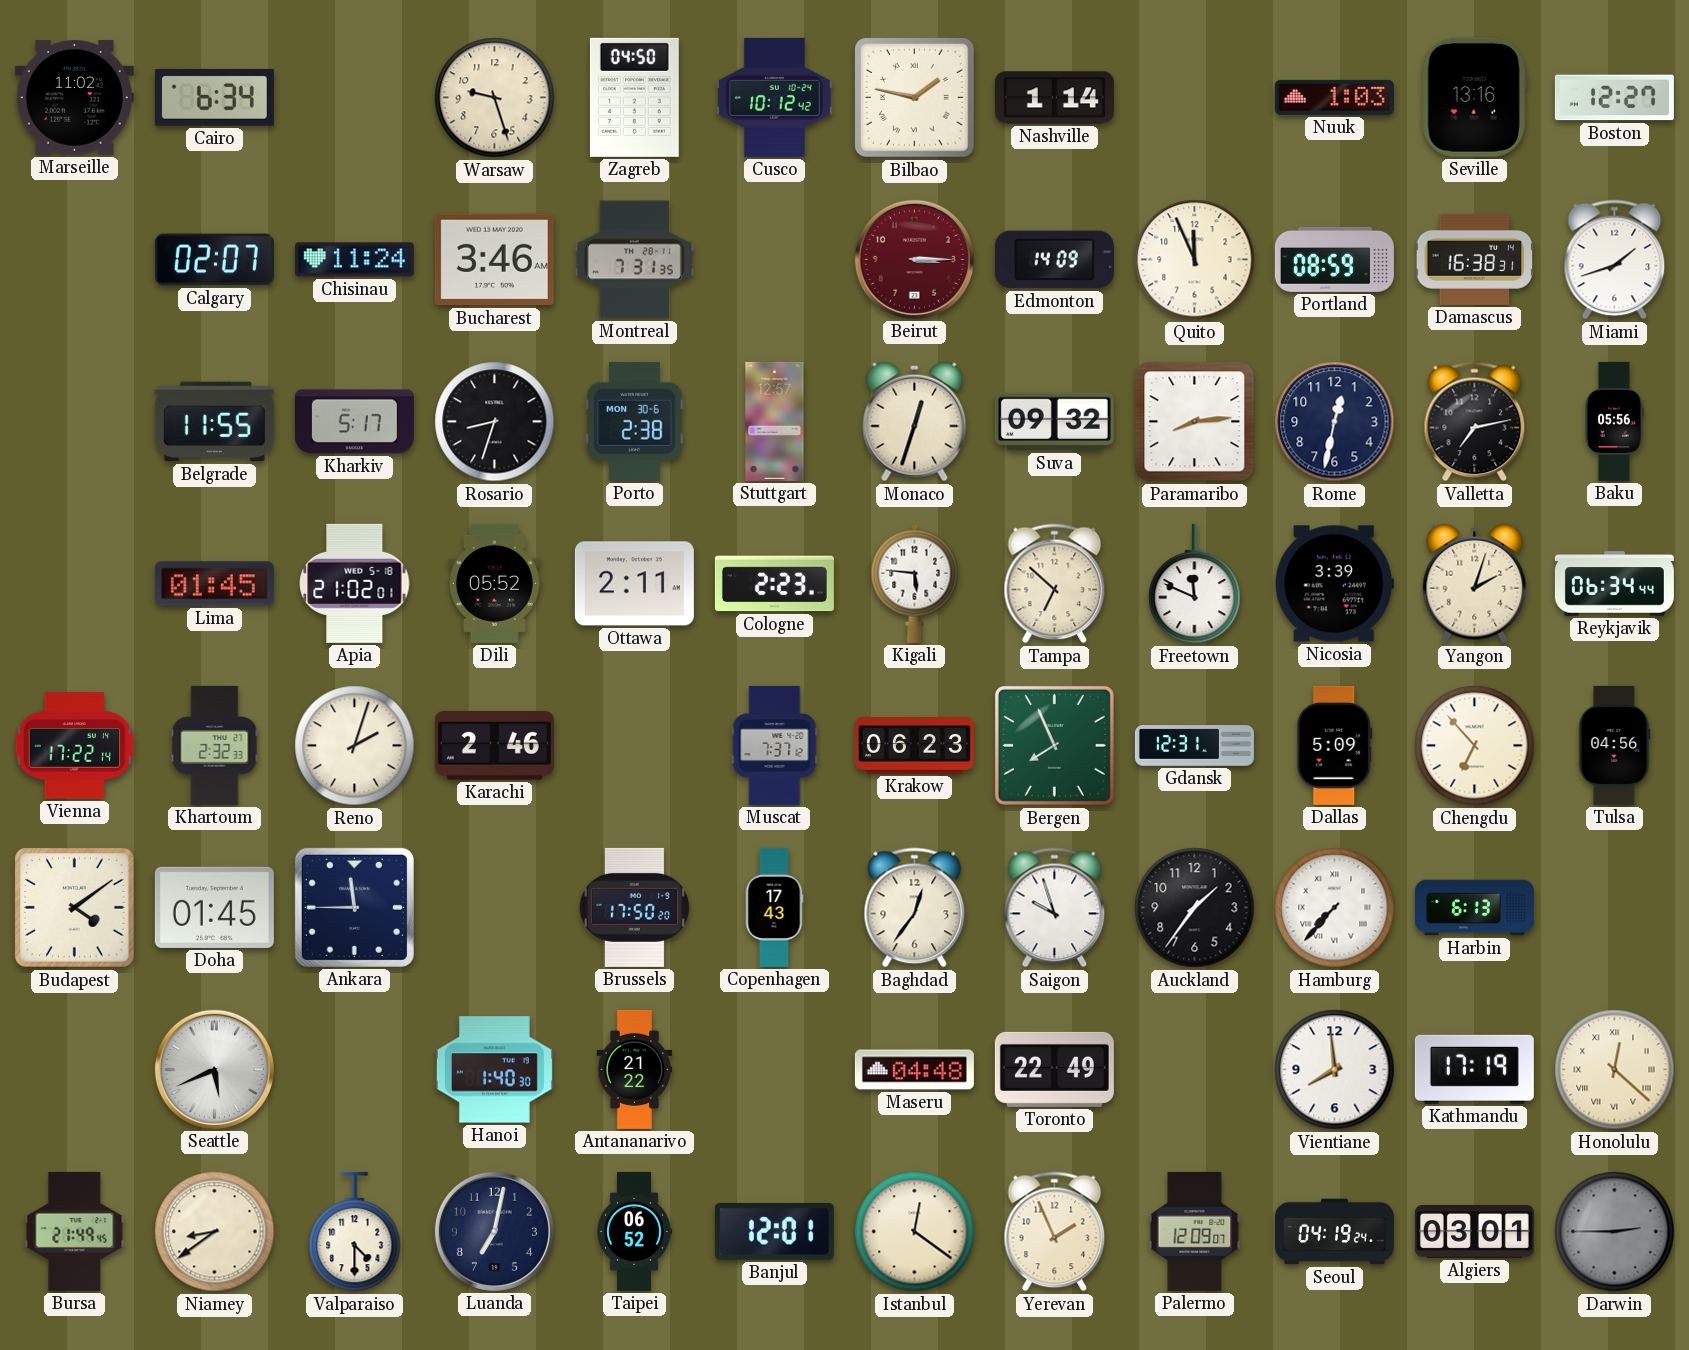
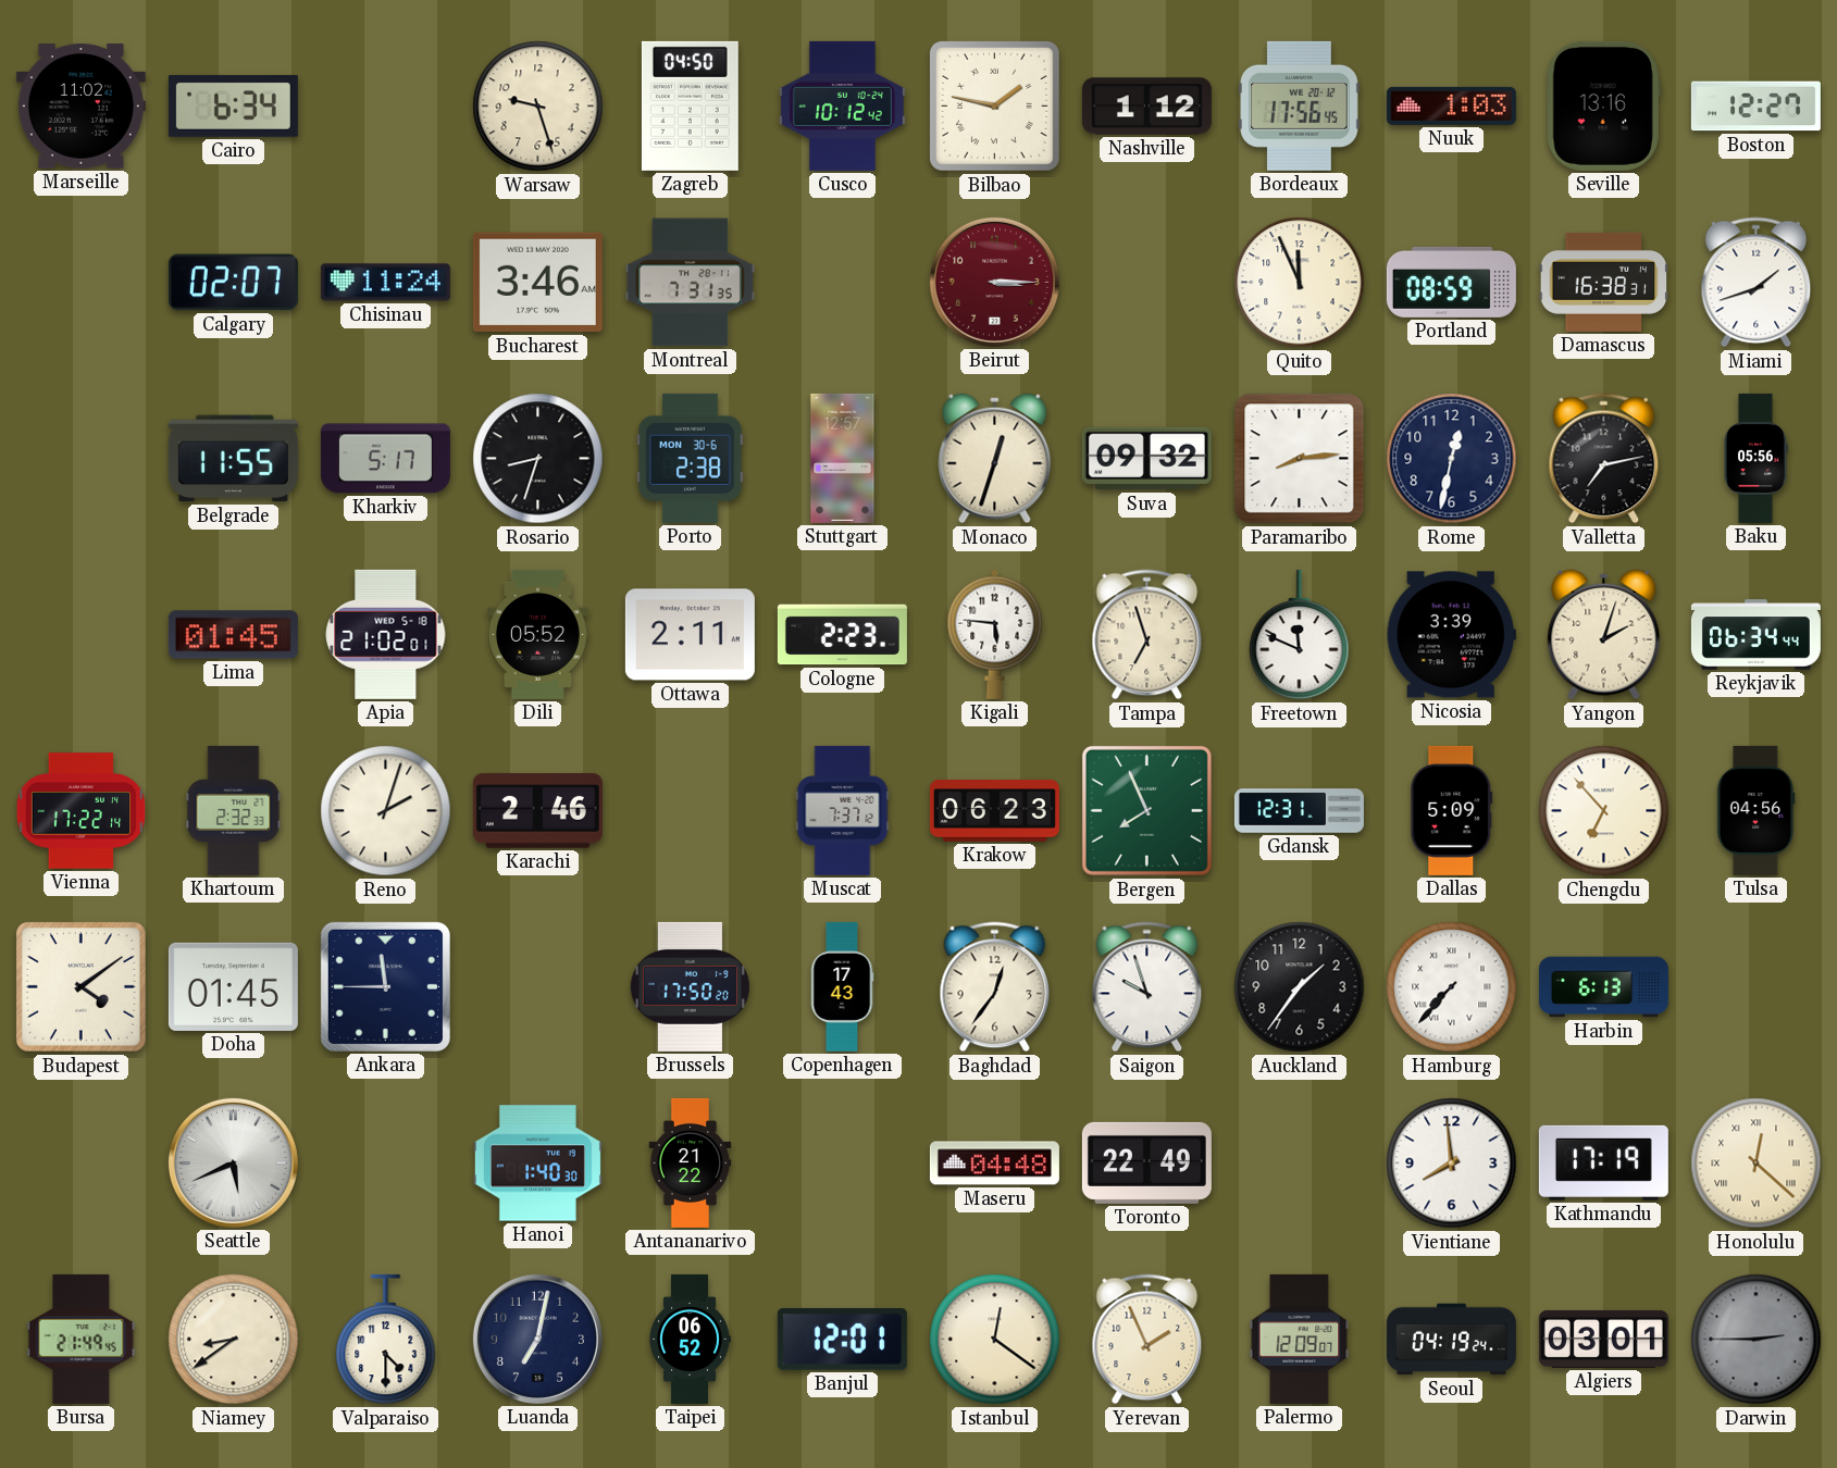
Nashville: 1:14 -> 1:12
Bordeaux: none -> 17:56
Edmonton: 14:09 -> none
Tampa: 6:52 -> 6:57
